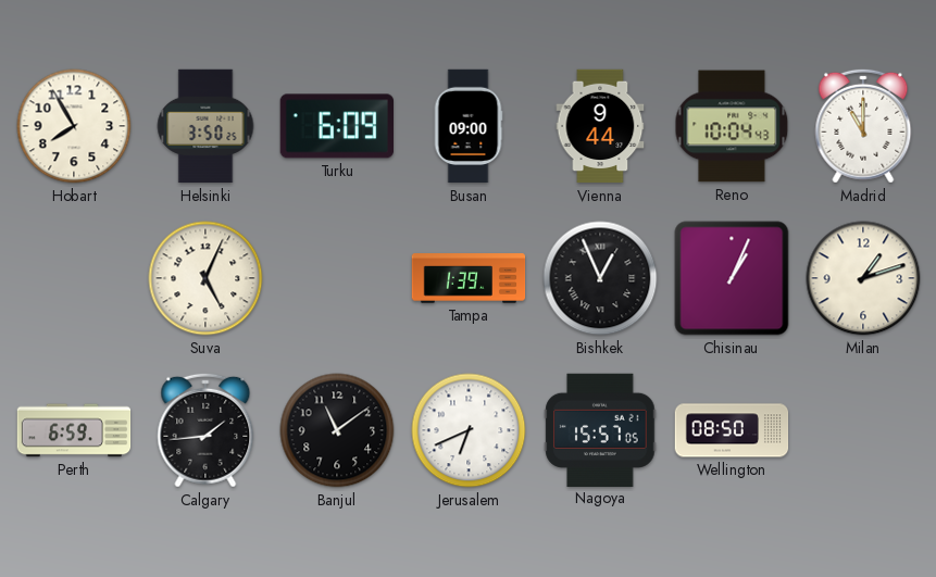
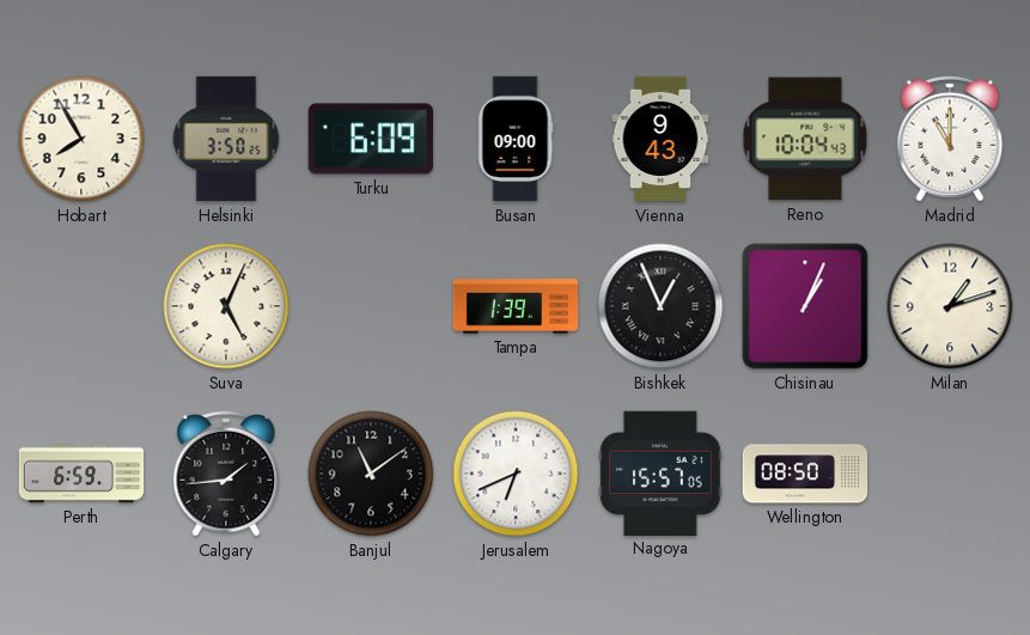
Vienna: 9:44 -> 9:43
